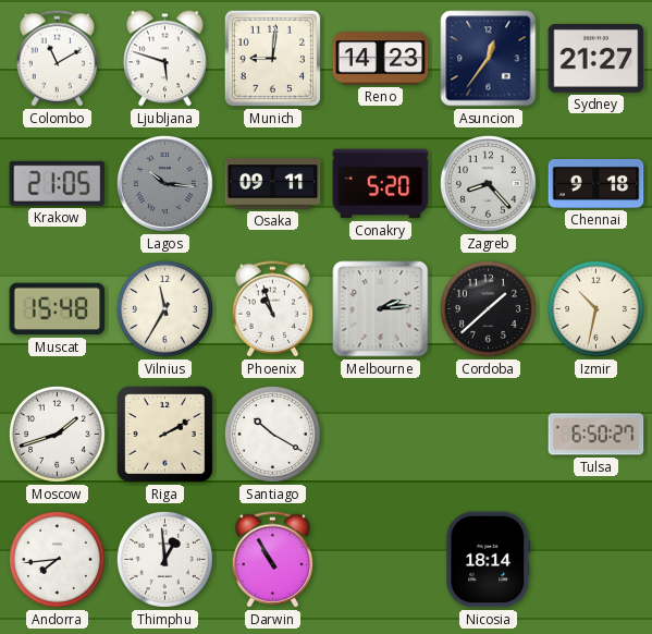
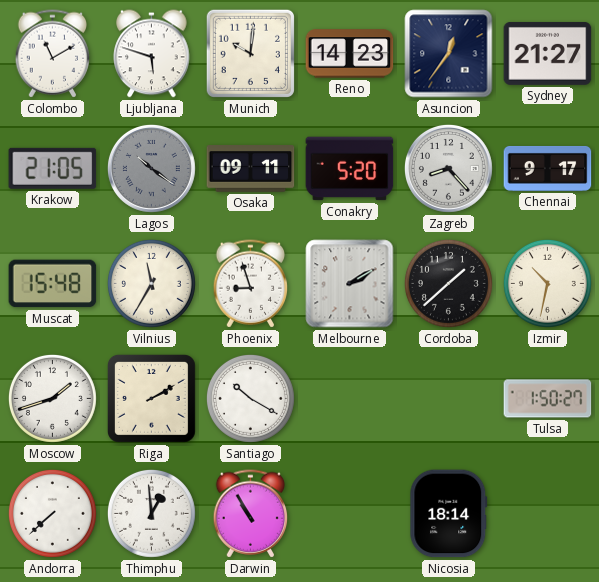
Munich: 9:01 -> 10:01
Lagos: 10:16 -> 10:21
Chennai: 9:18 -> 9:17
Phoenix: 10:57 -> 8:57
Melbourne: 2:14 -> 2:10
Tulsa: 6:50 -> 1:50
Andorra: 7:44 -> 7:38
